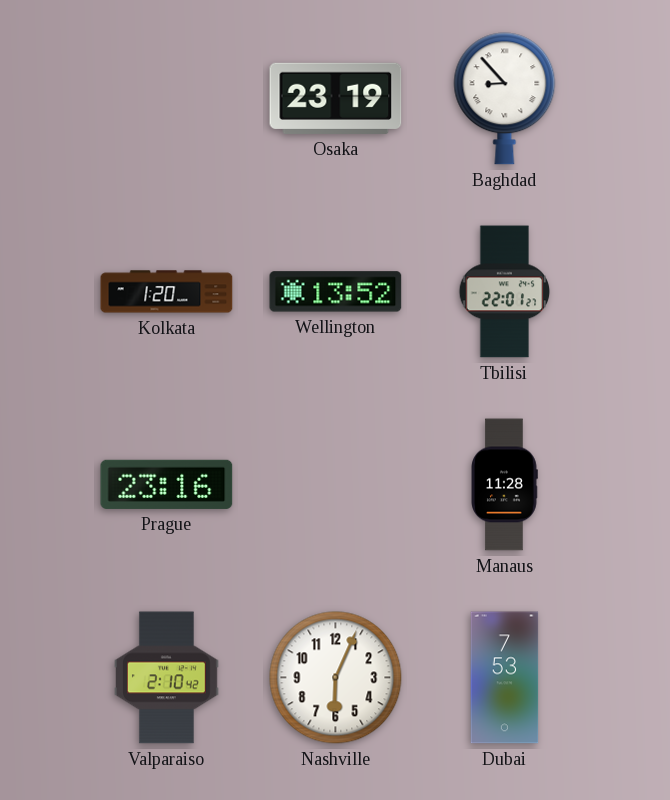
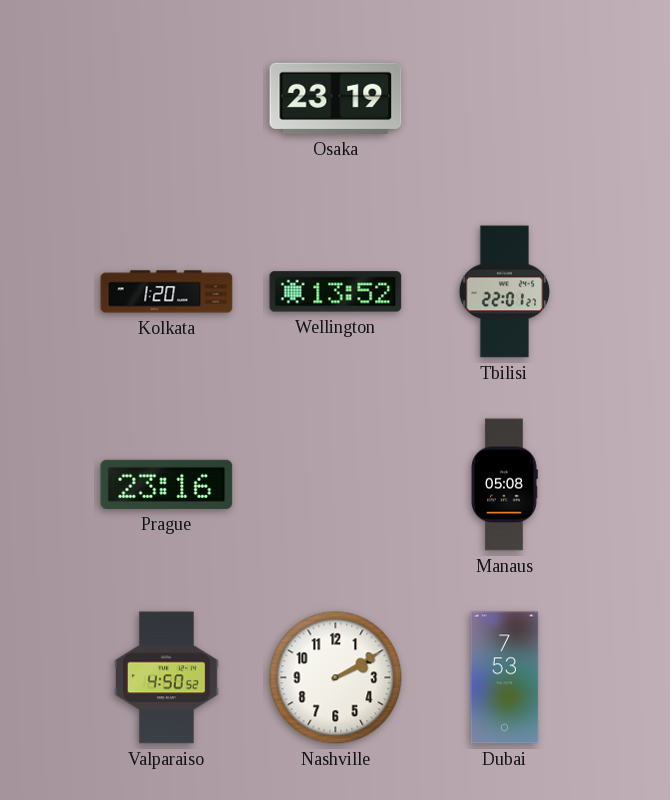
Baghdad: 8:53 -> none
Manaus: 11:28 -> 05:08
Valparaiso: 2:10 -> 4:50
Nashville: 6:04 -> 2:10
